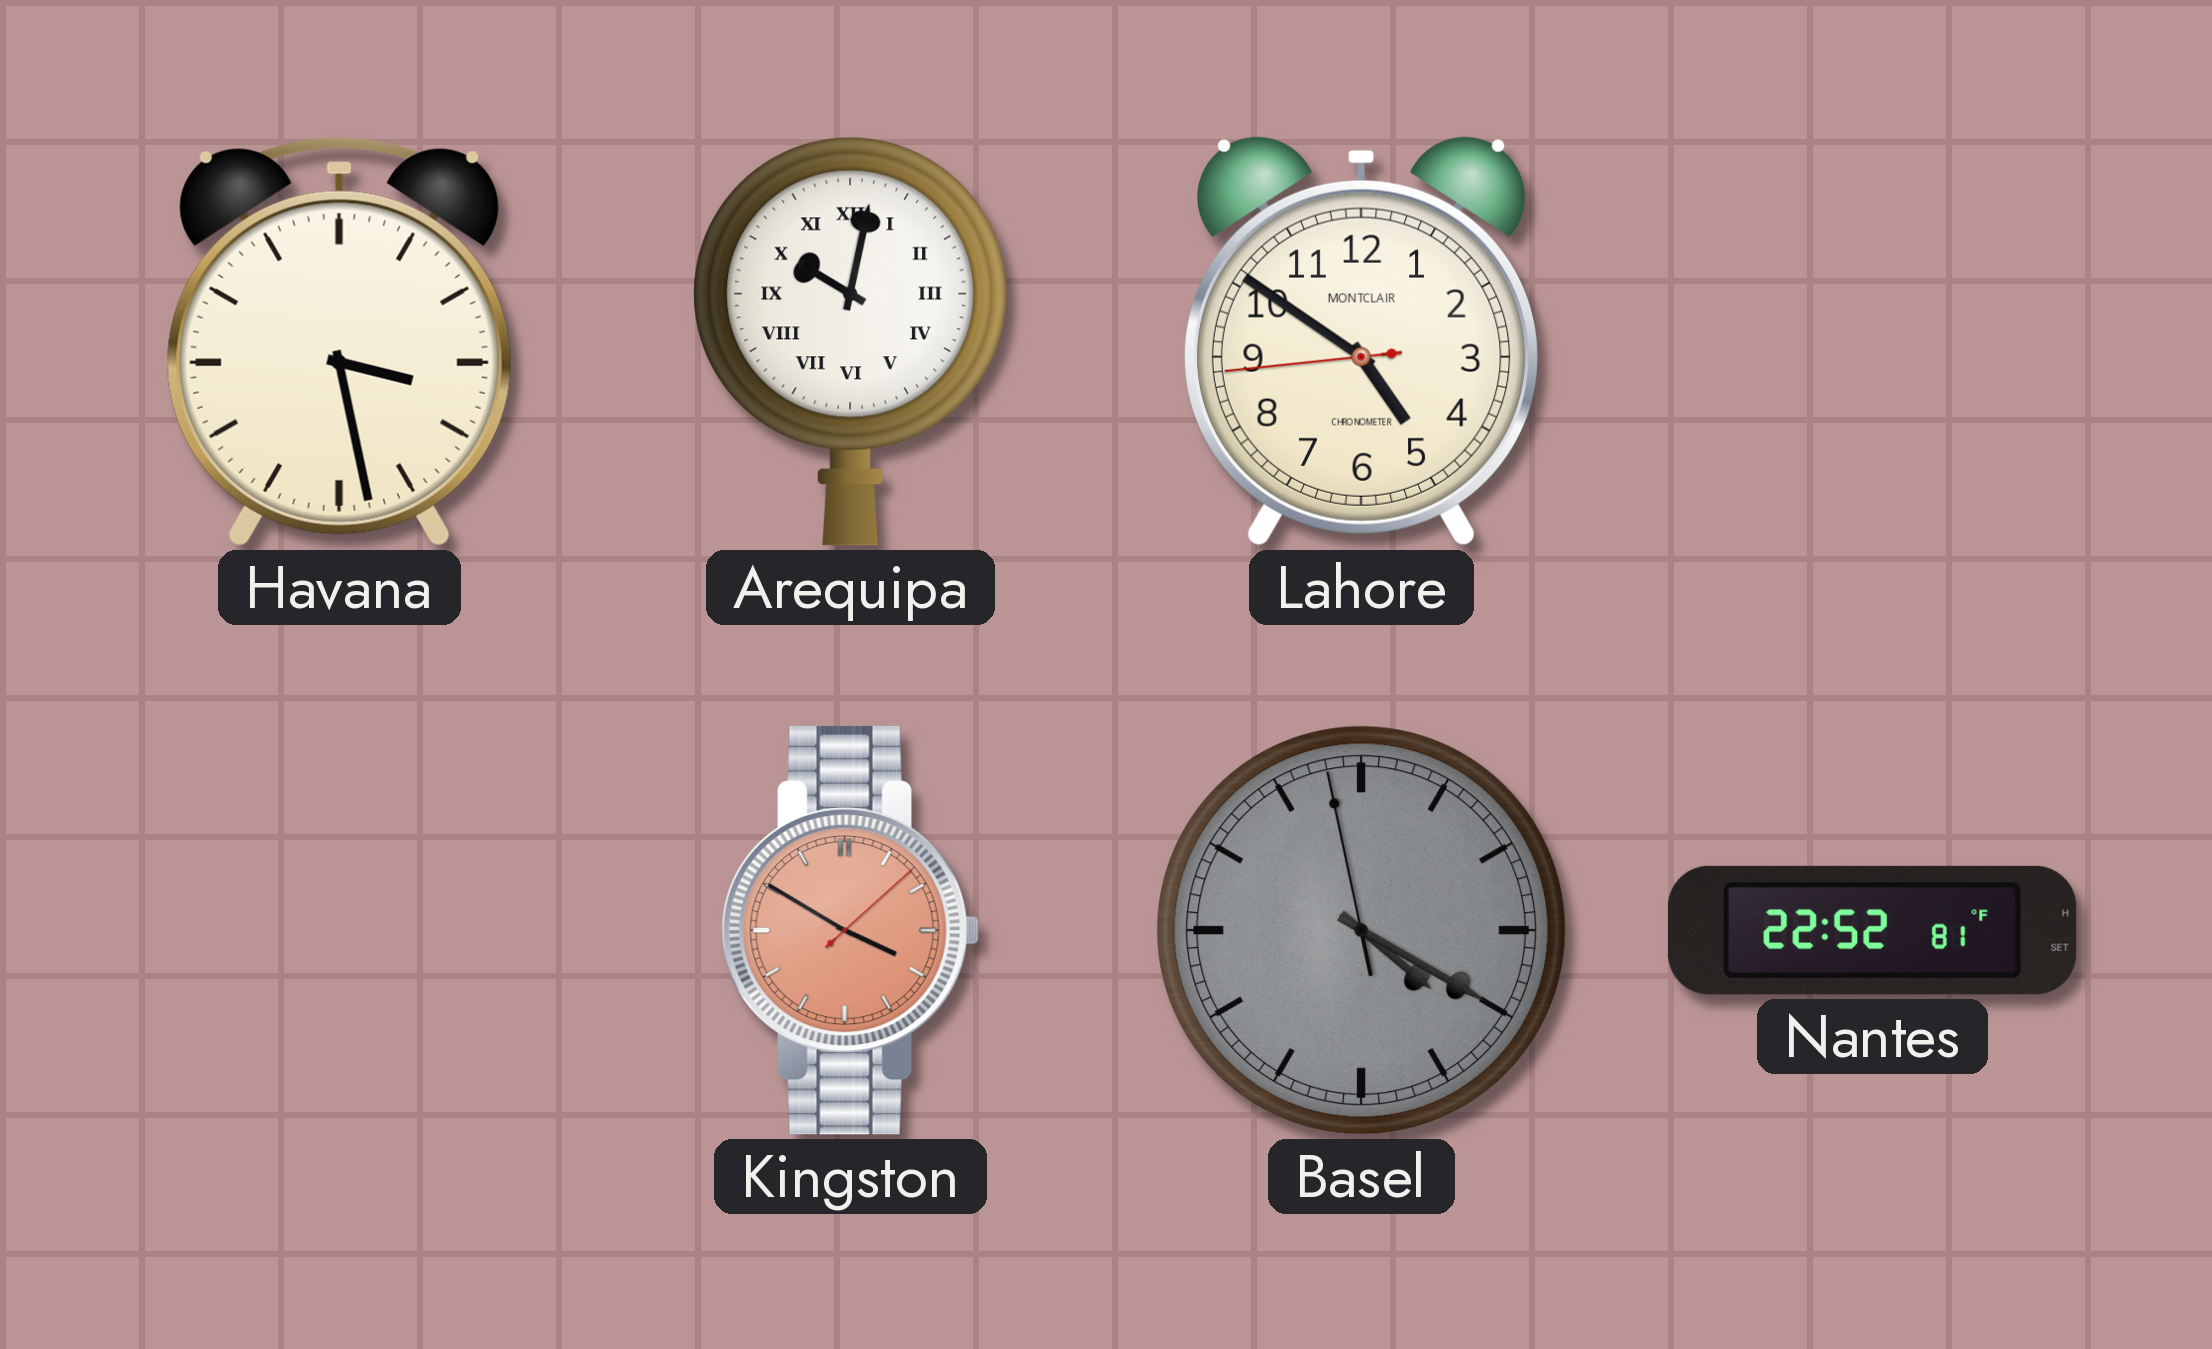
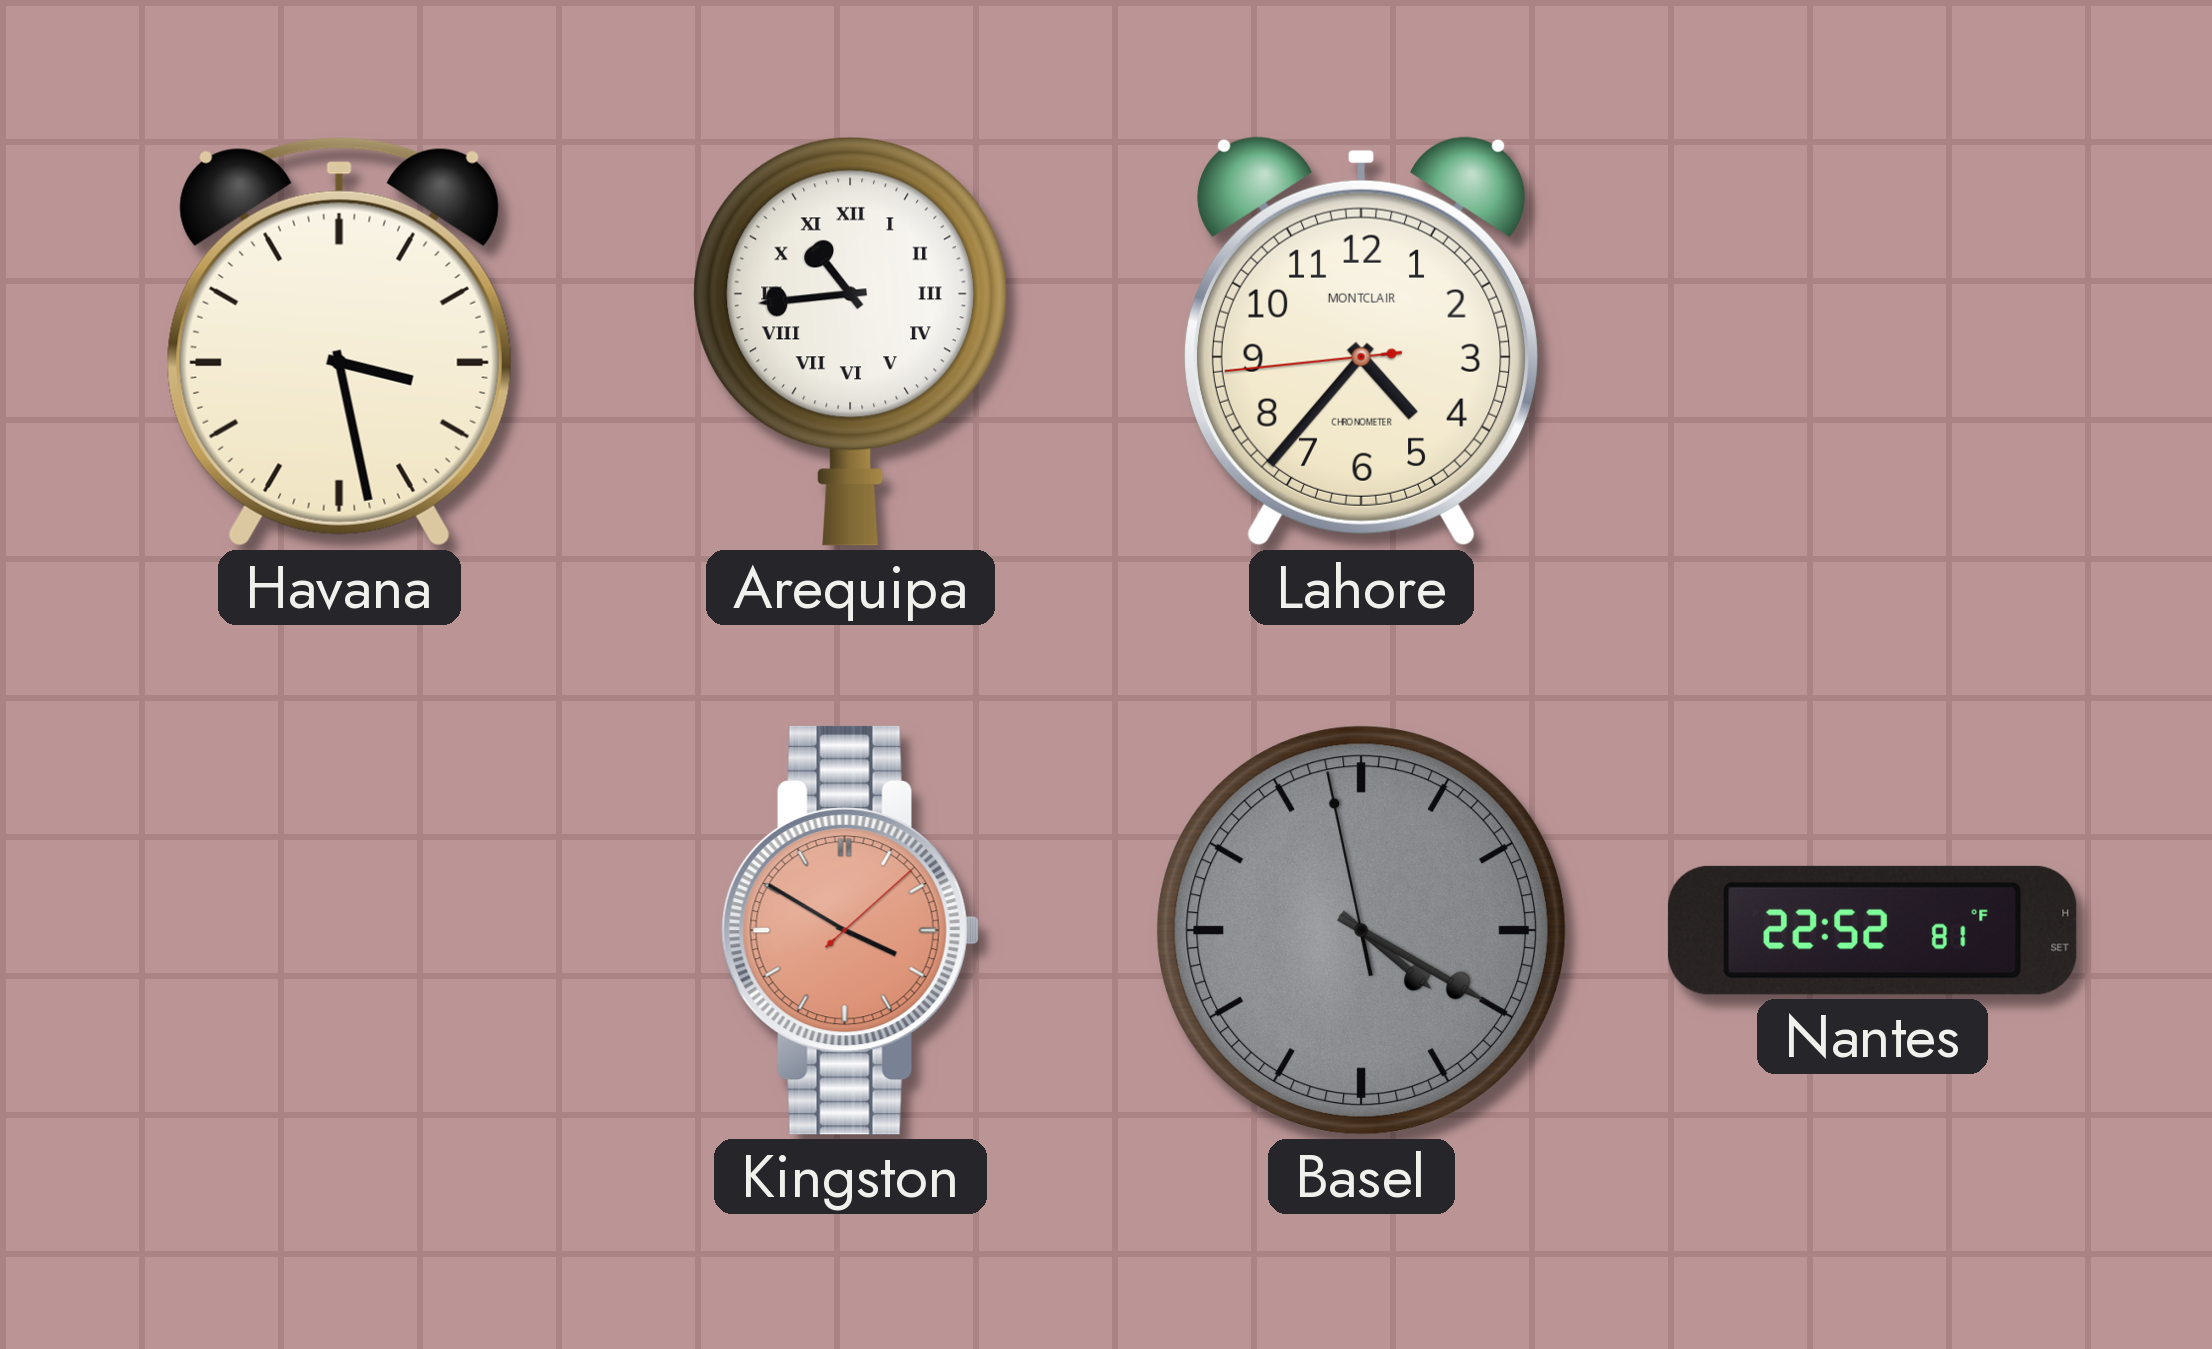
Arequipa: 10:02 -> 10:44
Lahore: 4:50 -> 4:36
